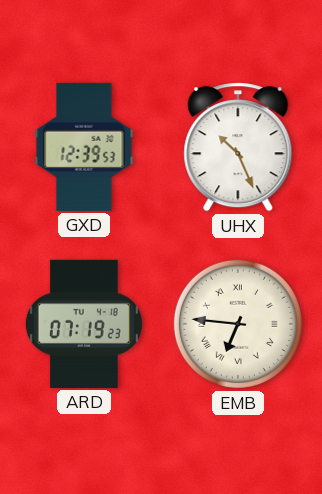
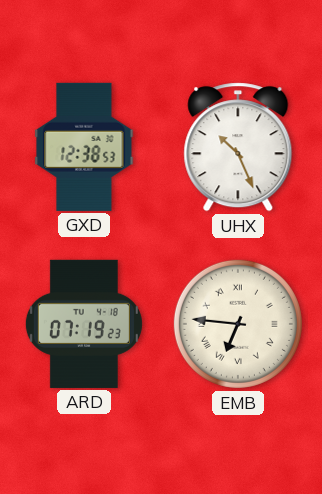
GXD: 12:39 -> 12:38
